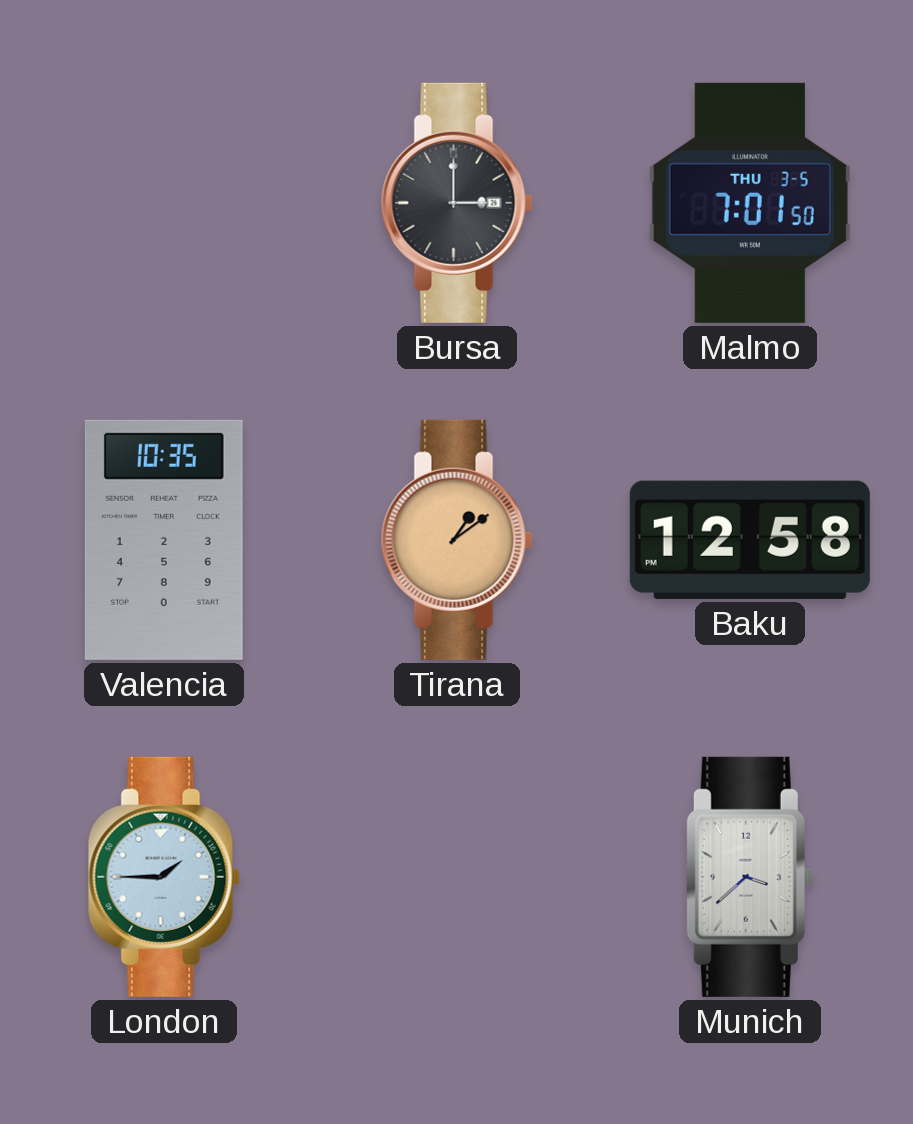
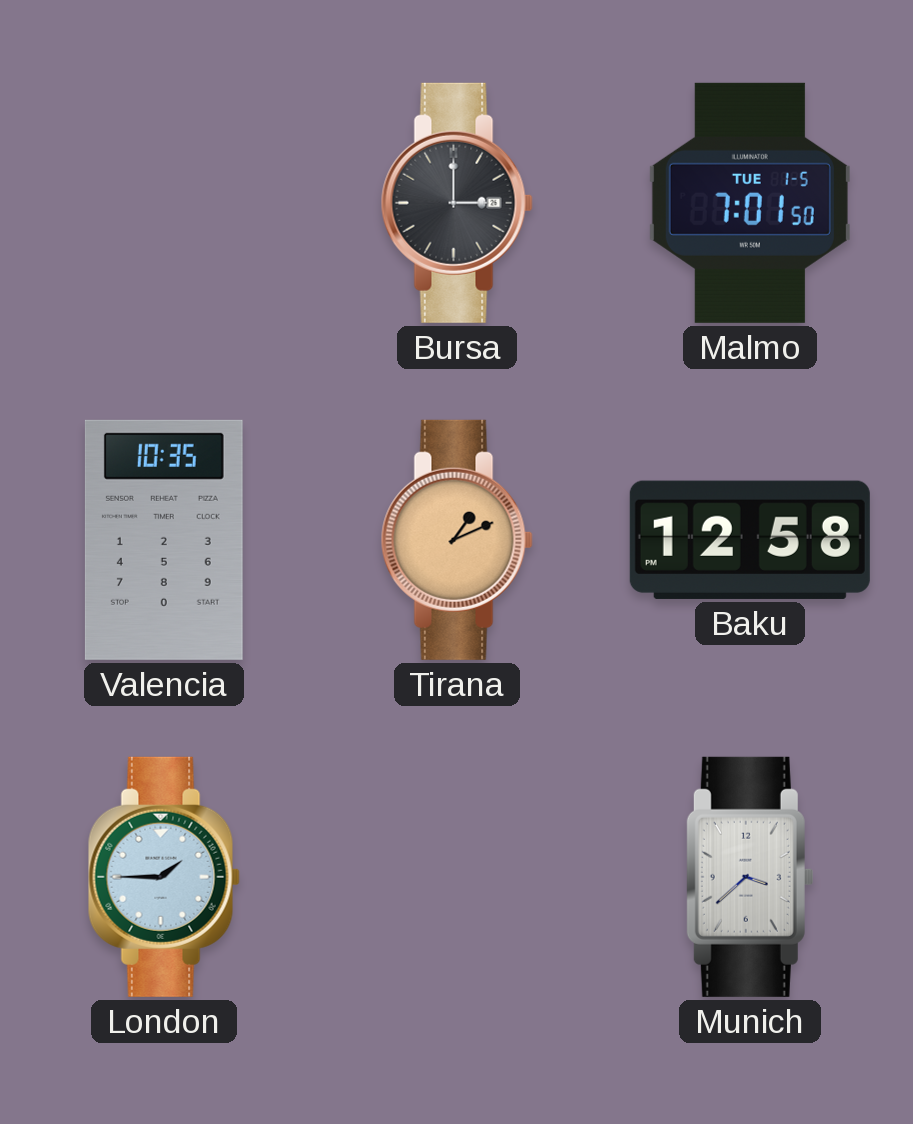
Malmo date: THU 3-5 -> TUE 1-5
Tirana: 1:09 -> 1:11
